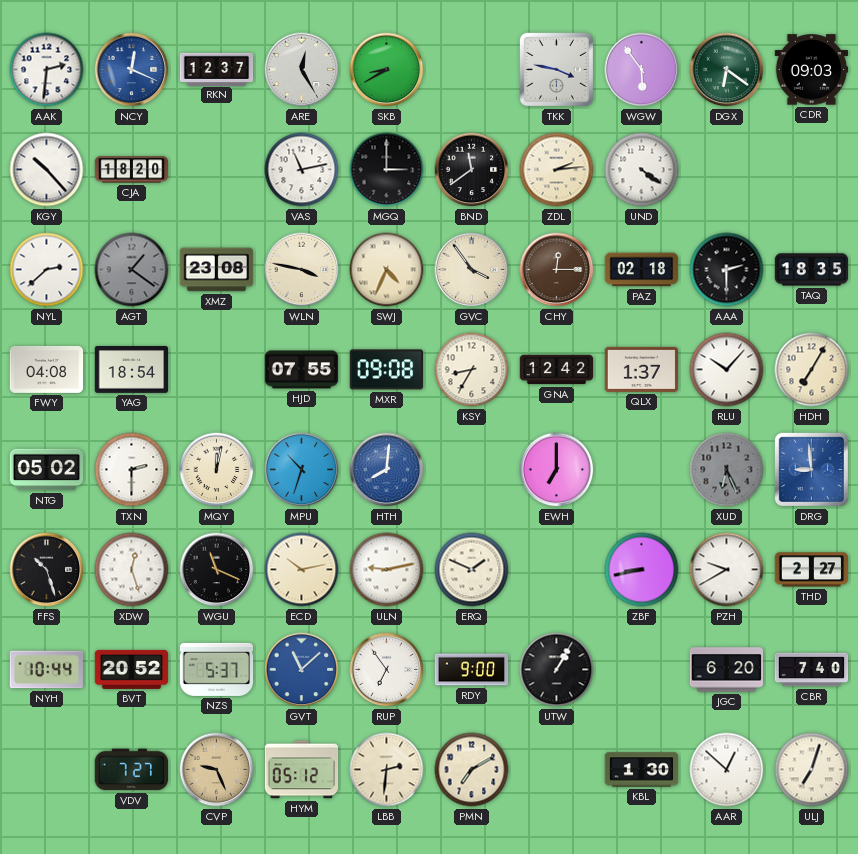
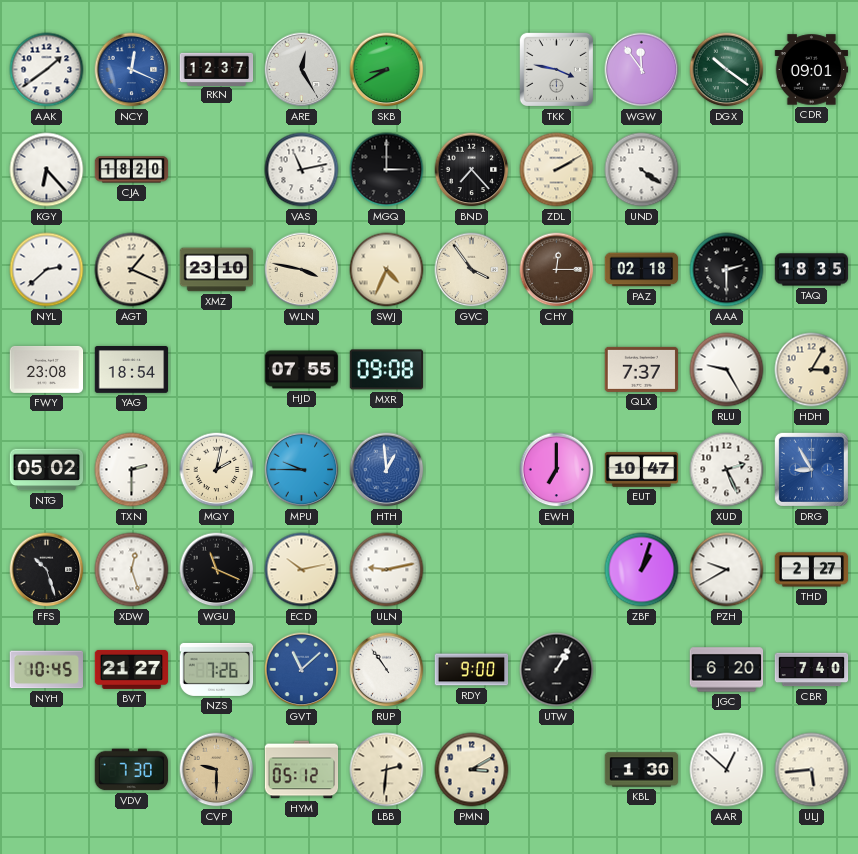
AAK: 2:31 -> 1:39
WGW: 5:54 -> 11:54
DGX: 6:21 -> 10:21
CDR: 09:03 -> 09:01
KGY: 10:23 -> 6:23
BND: 11:39 -> 7:23
ZDL: 2:14 -> 2:10
AGT: 1:21 -> 1:19
AGT dial: grey -> cream
XMZ: 23:08 -> 23:10
FWY: 04:08 -> 23:08
KSY: 8:35 -> none
GNA: 12:42 -> none
QLX: 1:37 -> 7:37
RLU: 10:07 -> 9:25
HDH: 7:05 -> 3:05
MQY: 12:02 -> 2:02
MPU: 10:33 -> 9:45
HTH: 8:01 -> 12:59
EUT: none -> 10:47
XUD: 6:26 -> 2:26
XUD dial: grey -> white
DRG: 8:59 -> 8:55
ERQ: 1:49 -> none
ZBF: 8:43 -> 1:03
NYH: 10:44 -> 10:45
BVT: 20:52 -> 21:27
NZS: 5:37 -> 7:26
RUP: 6:54 -> 10:54
VDV: 7:27 -> 7:30
CVP: 9:26 -> 9:30
PMN: 7:10 -> 3:10
ULJ: 7:03 -> 5:44
